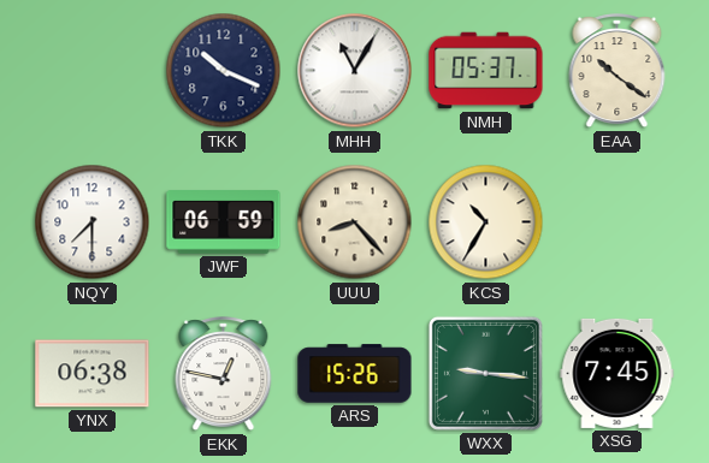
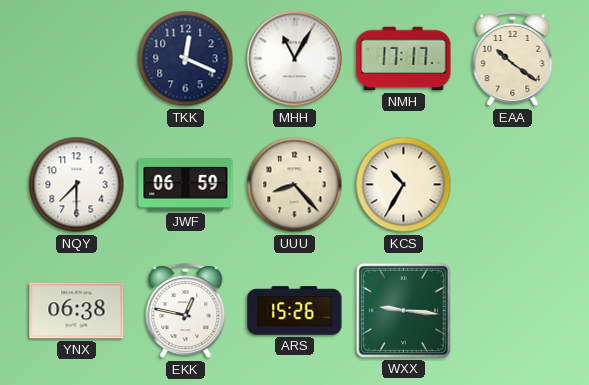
TKK: 10:19 -> 12:19
NMH: 05:37 -> 17:17
XSG: 7:45 -> none
